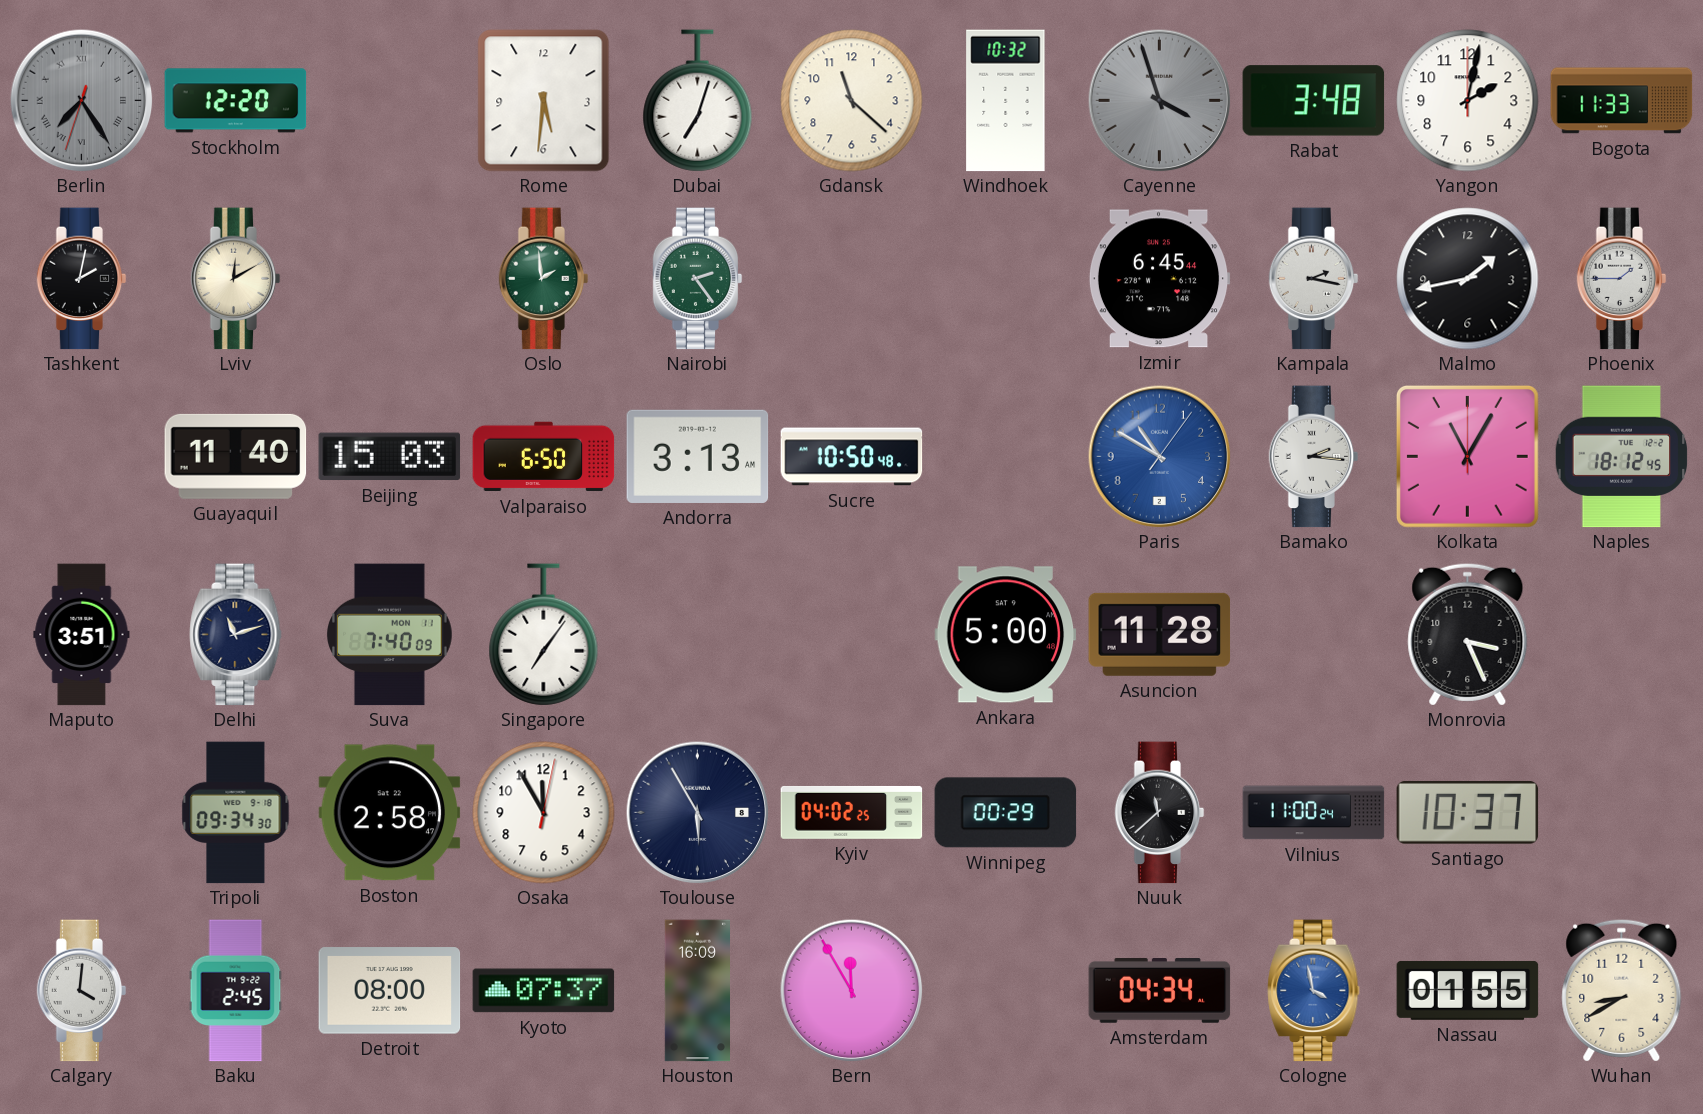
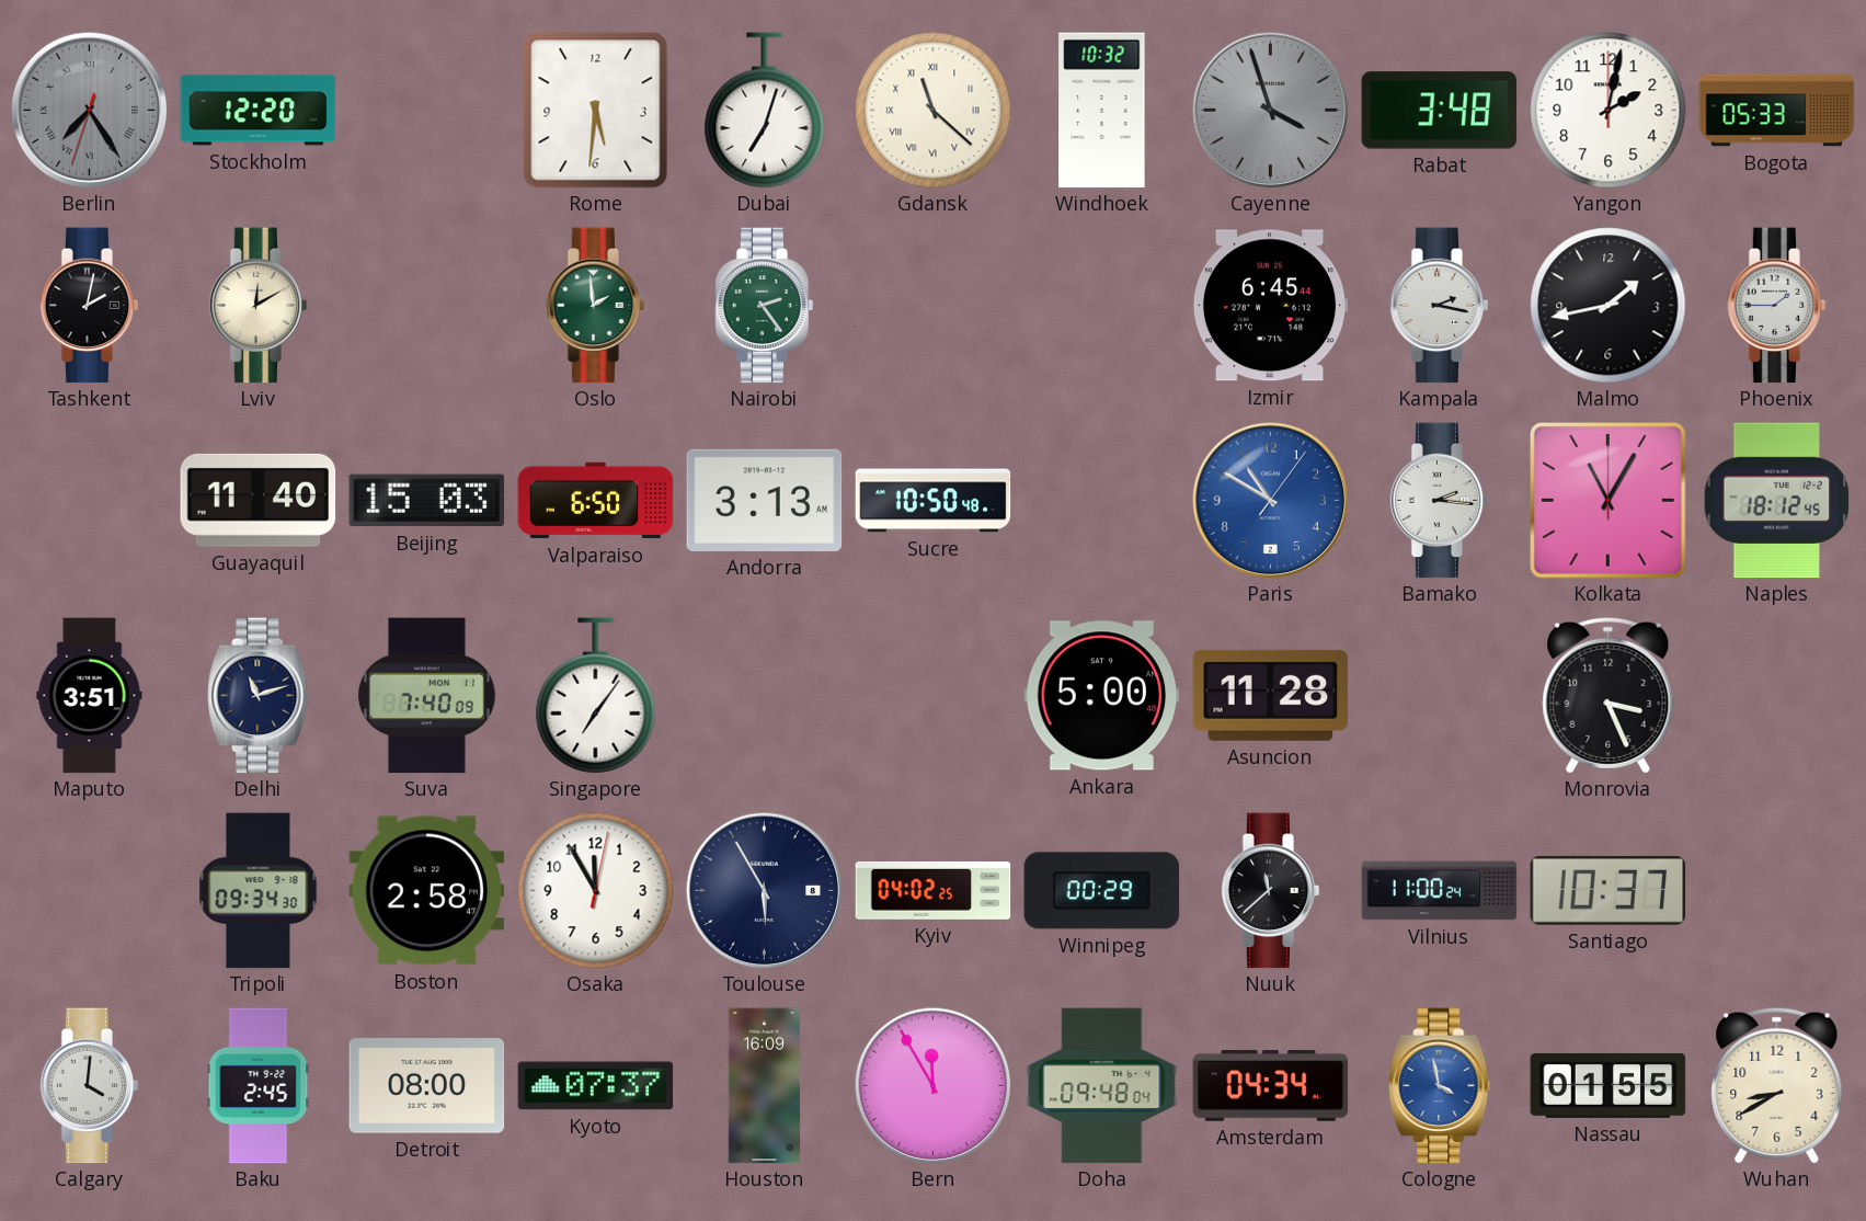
Gdansk numerals: Arabic -> Roman
Bogota: 11:33 -> 05:33
Doha: none -> 09:48
